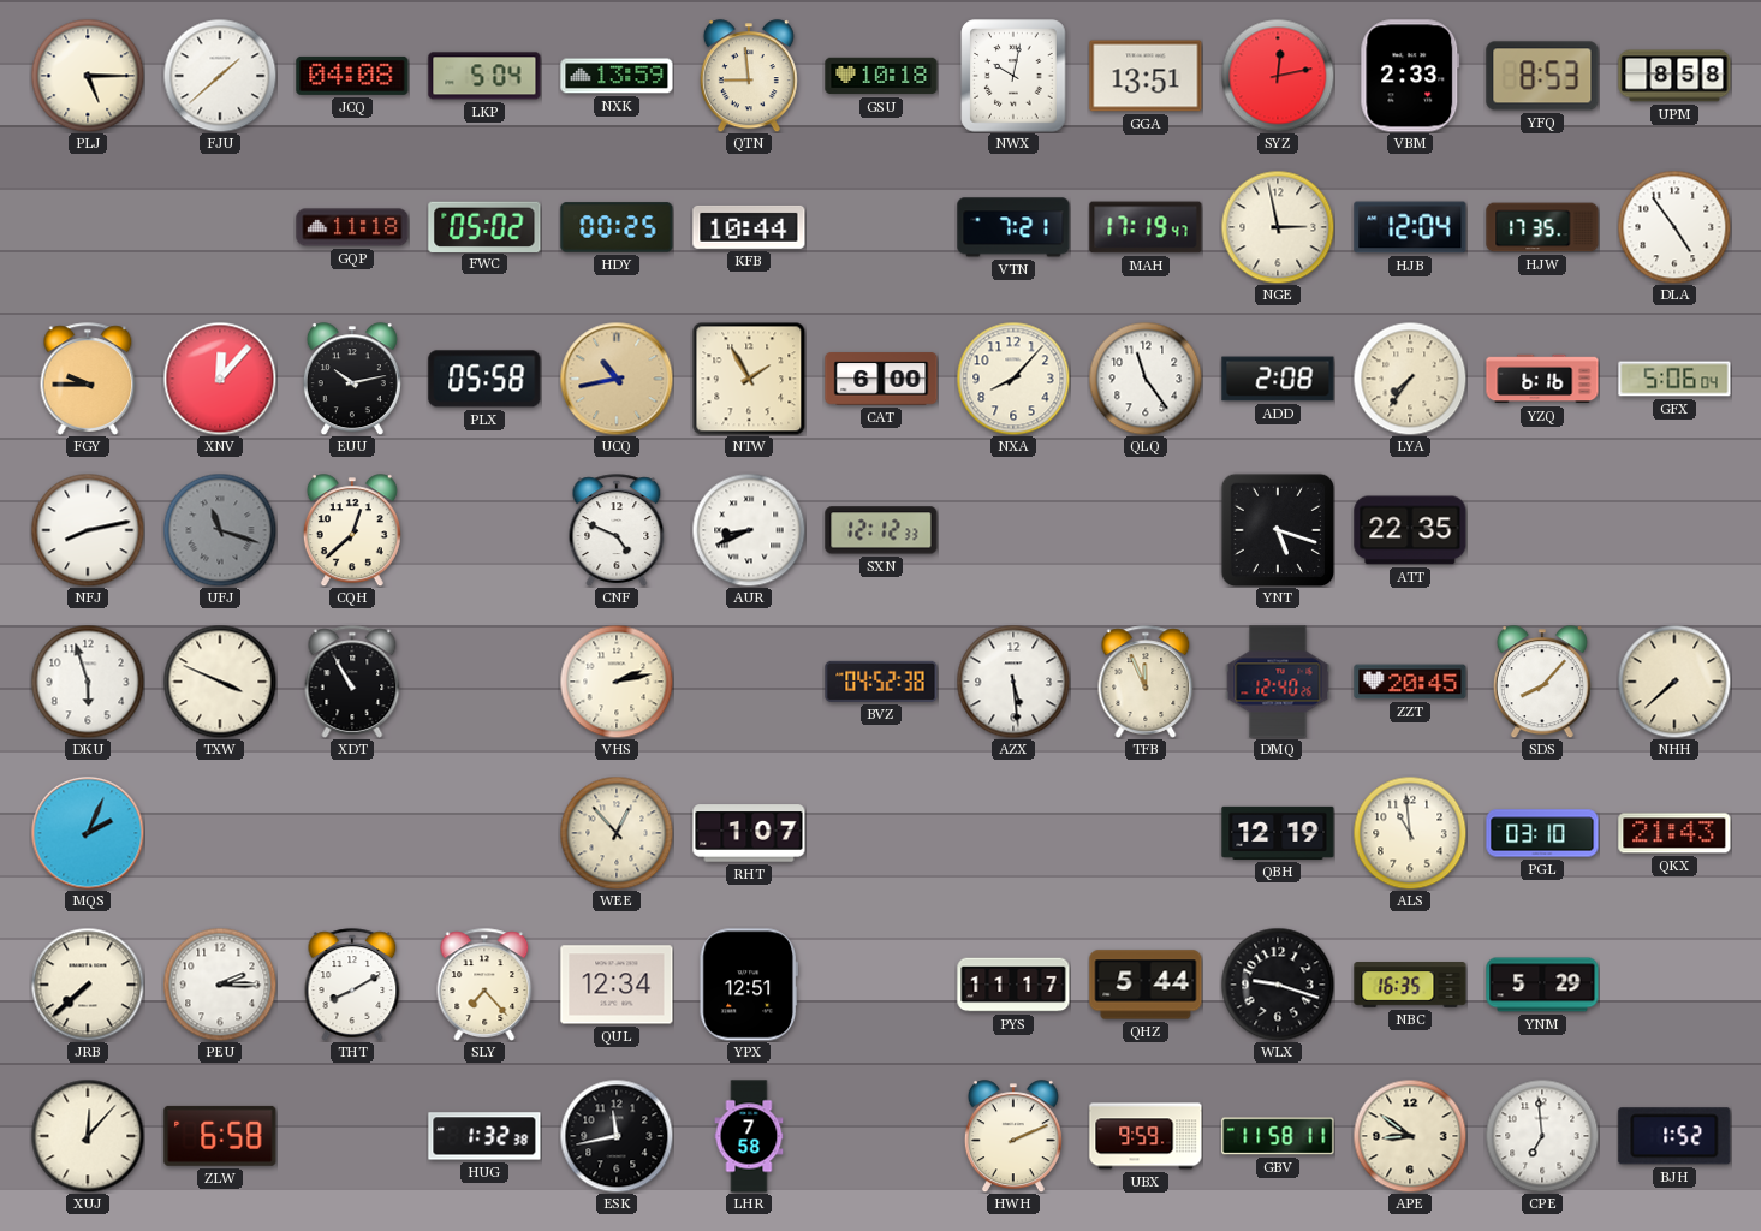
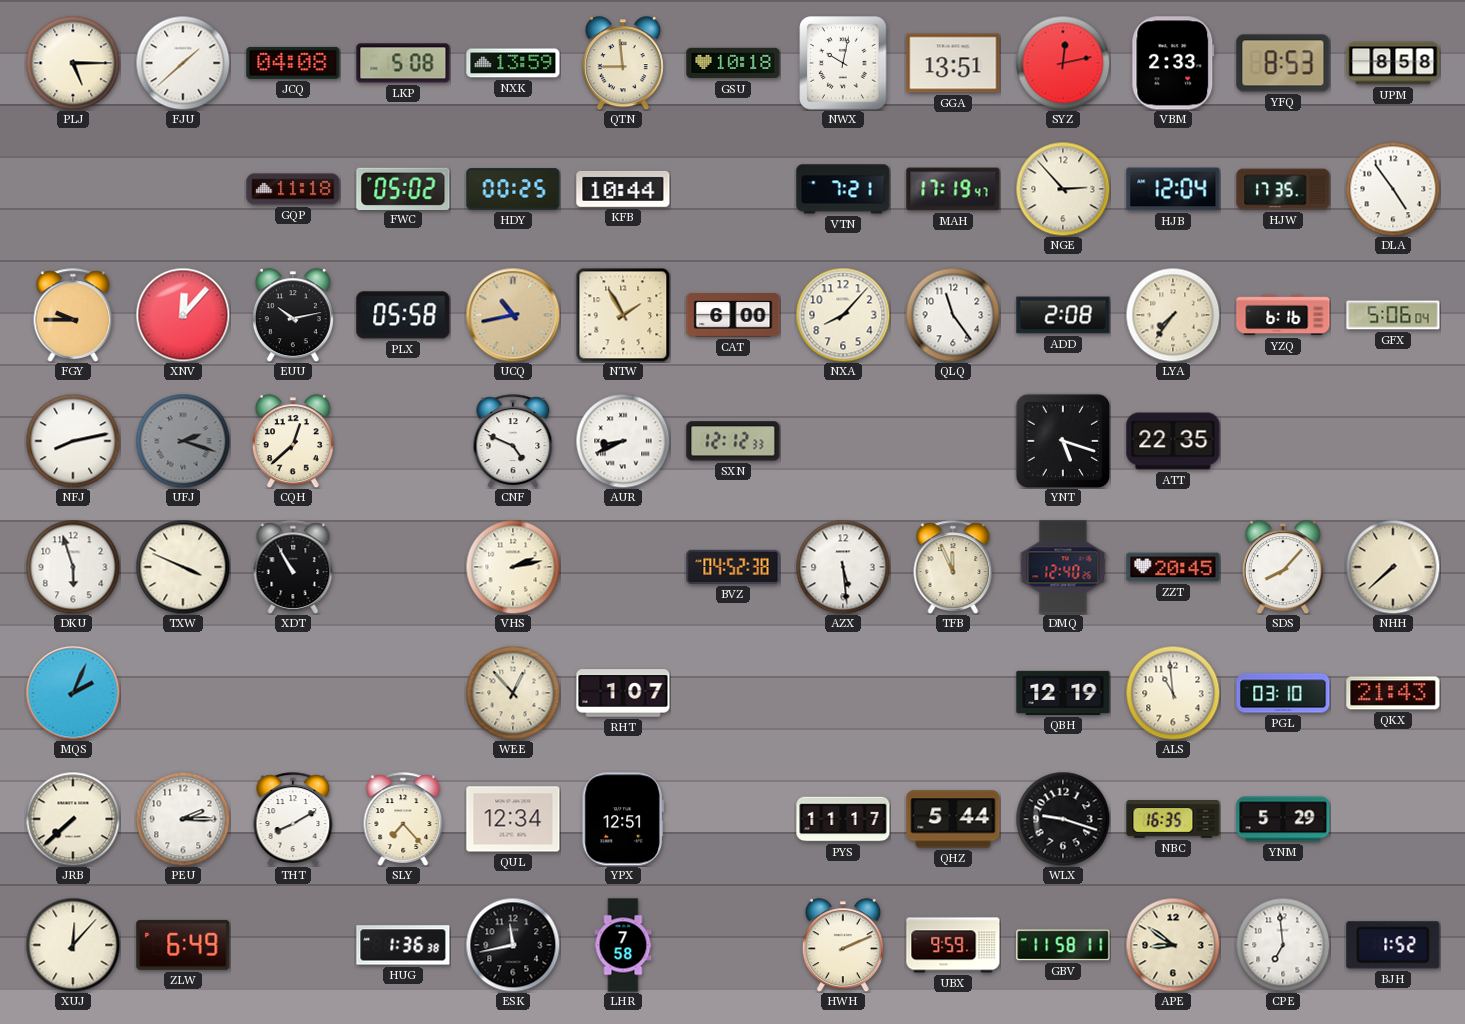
LKP: 5:04 -> 5:08
NGE: 2:58 -> 2:53
UFJ: 11:18 -> 2:18
ZLW: 6:58 -> 6:49
HUG: 1:32 -> 1:36
